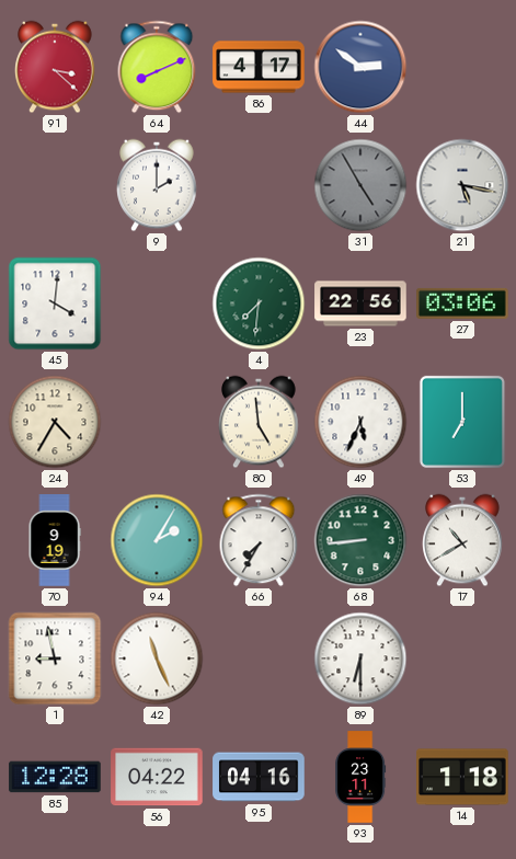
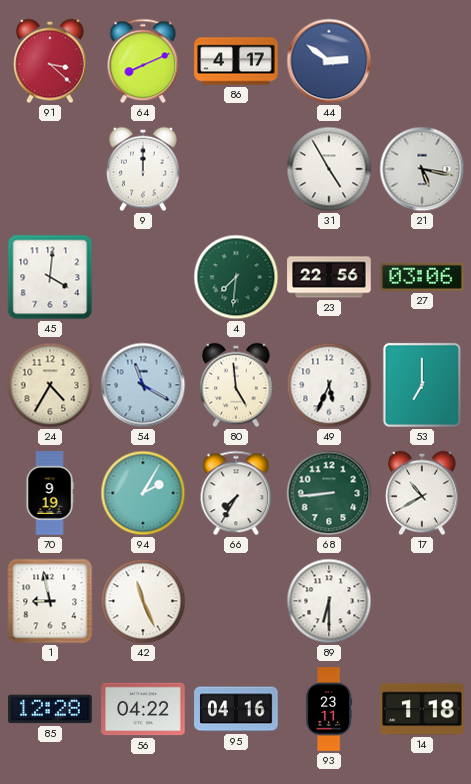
9: 2:00 -> 12:00
31 dial: grey -> white
54: none -> 11:20
